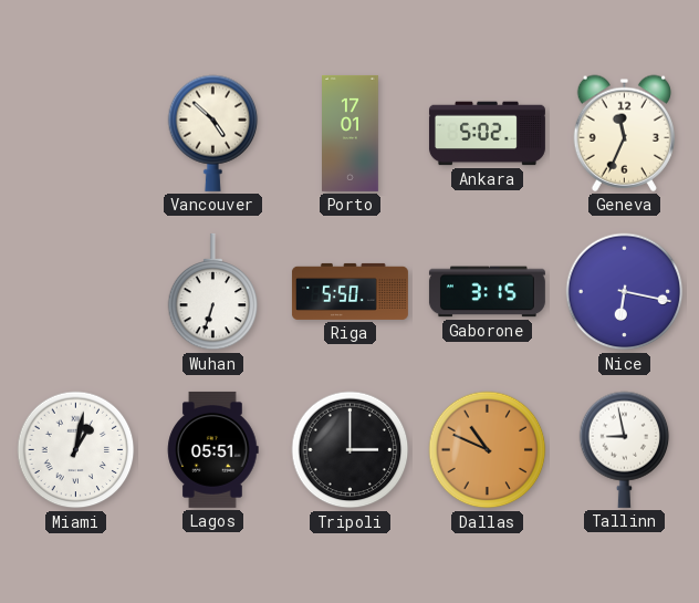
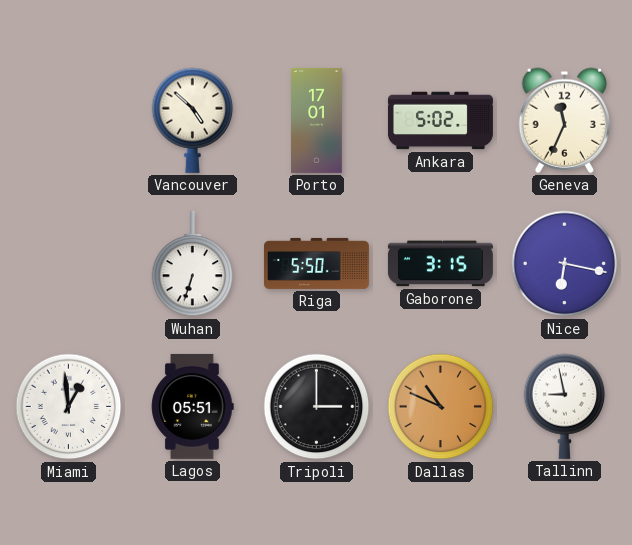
Miami: 1:02 -> 12:59
